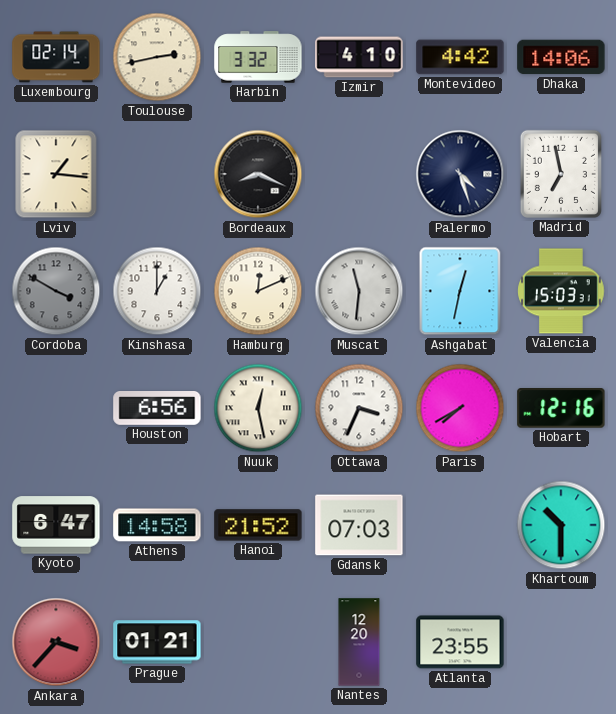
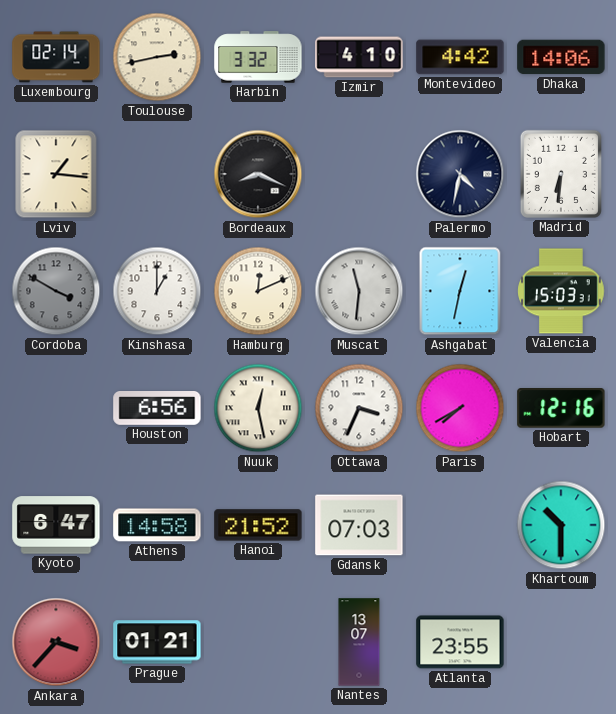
Palermo: 4:27 -> 4:32
Madrid: 6:58 -> 6:31
Nantes: 12:20 -> 13:07
